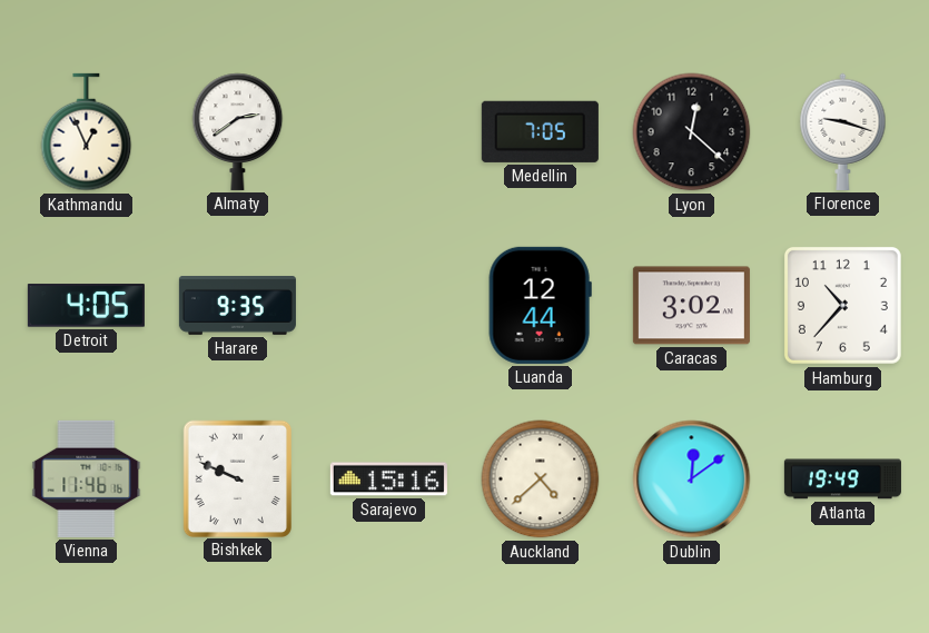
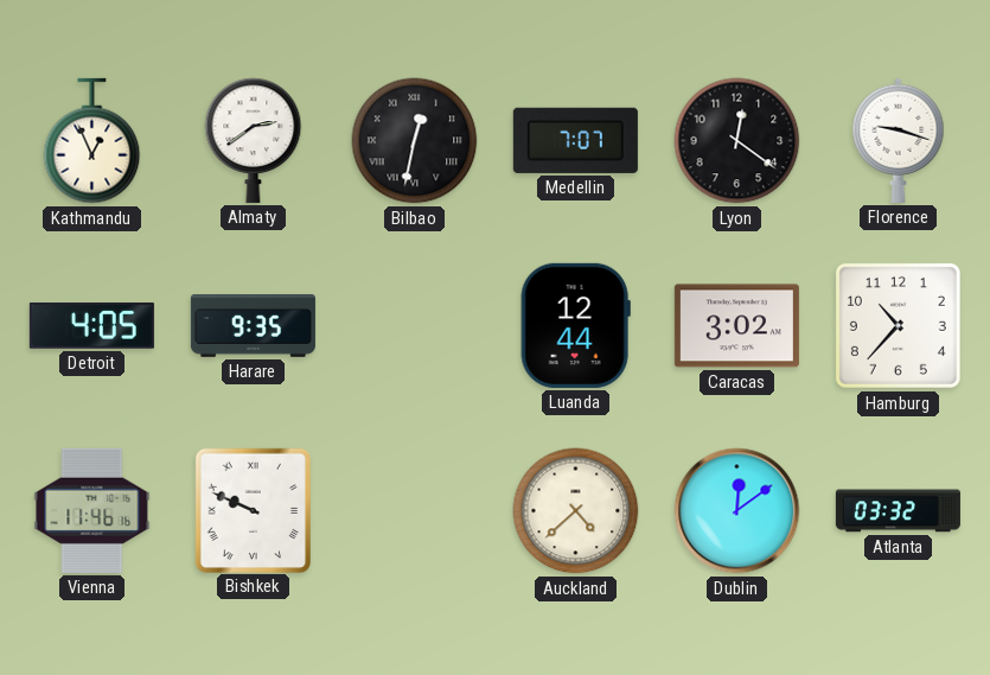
Bilbao: none -> 12:32
Medellin: 7:05 -> 7:07
Lyon: 12:22 -> 12:21
Sarajevo: 15:16 -> none
Atlanta: 19:49 -> 03:32
